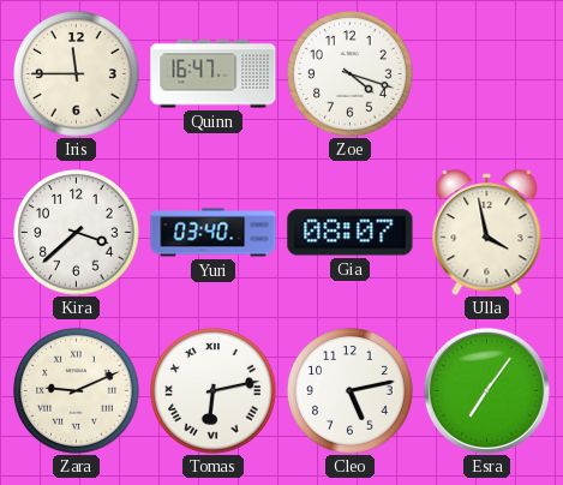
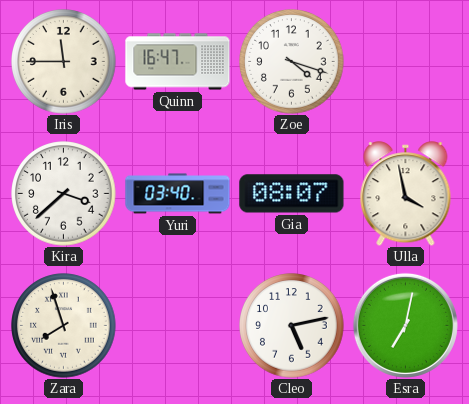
Zara: 9:11 -> 7:57
Tomas: 6:13 -> none
Esra: 7:06 -> 7:02
